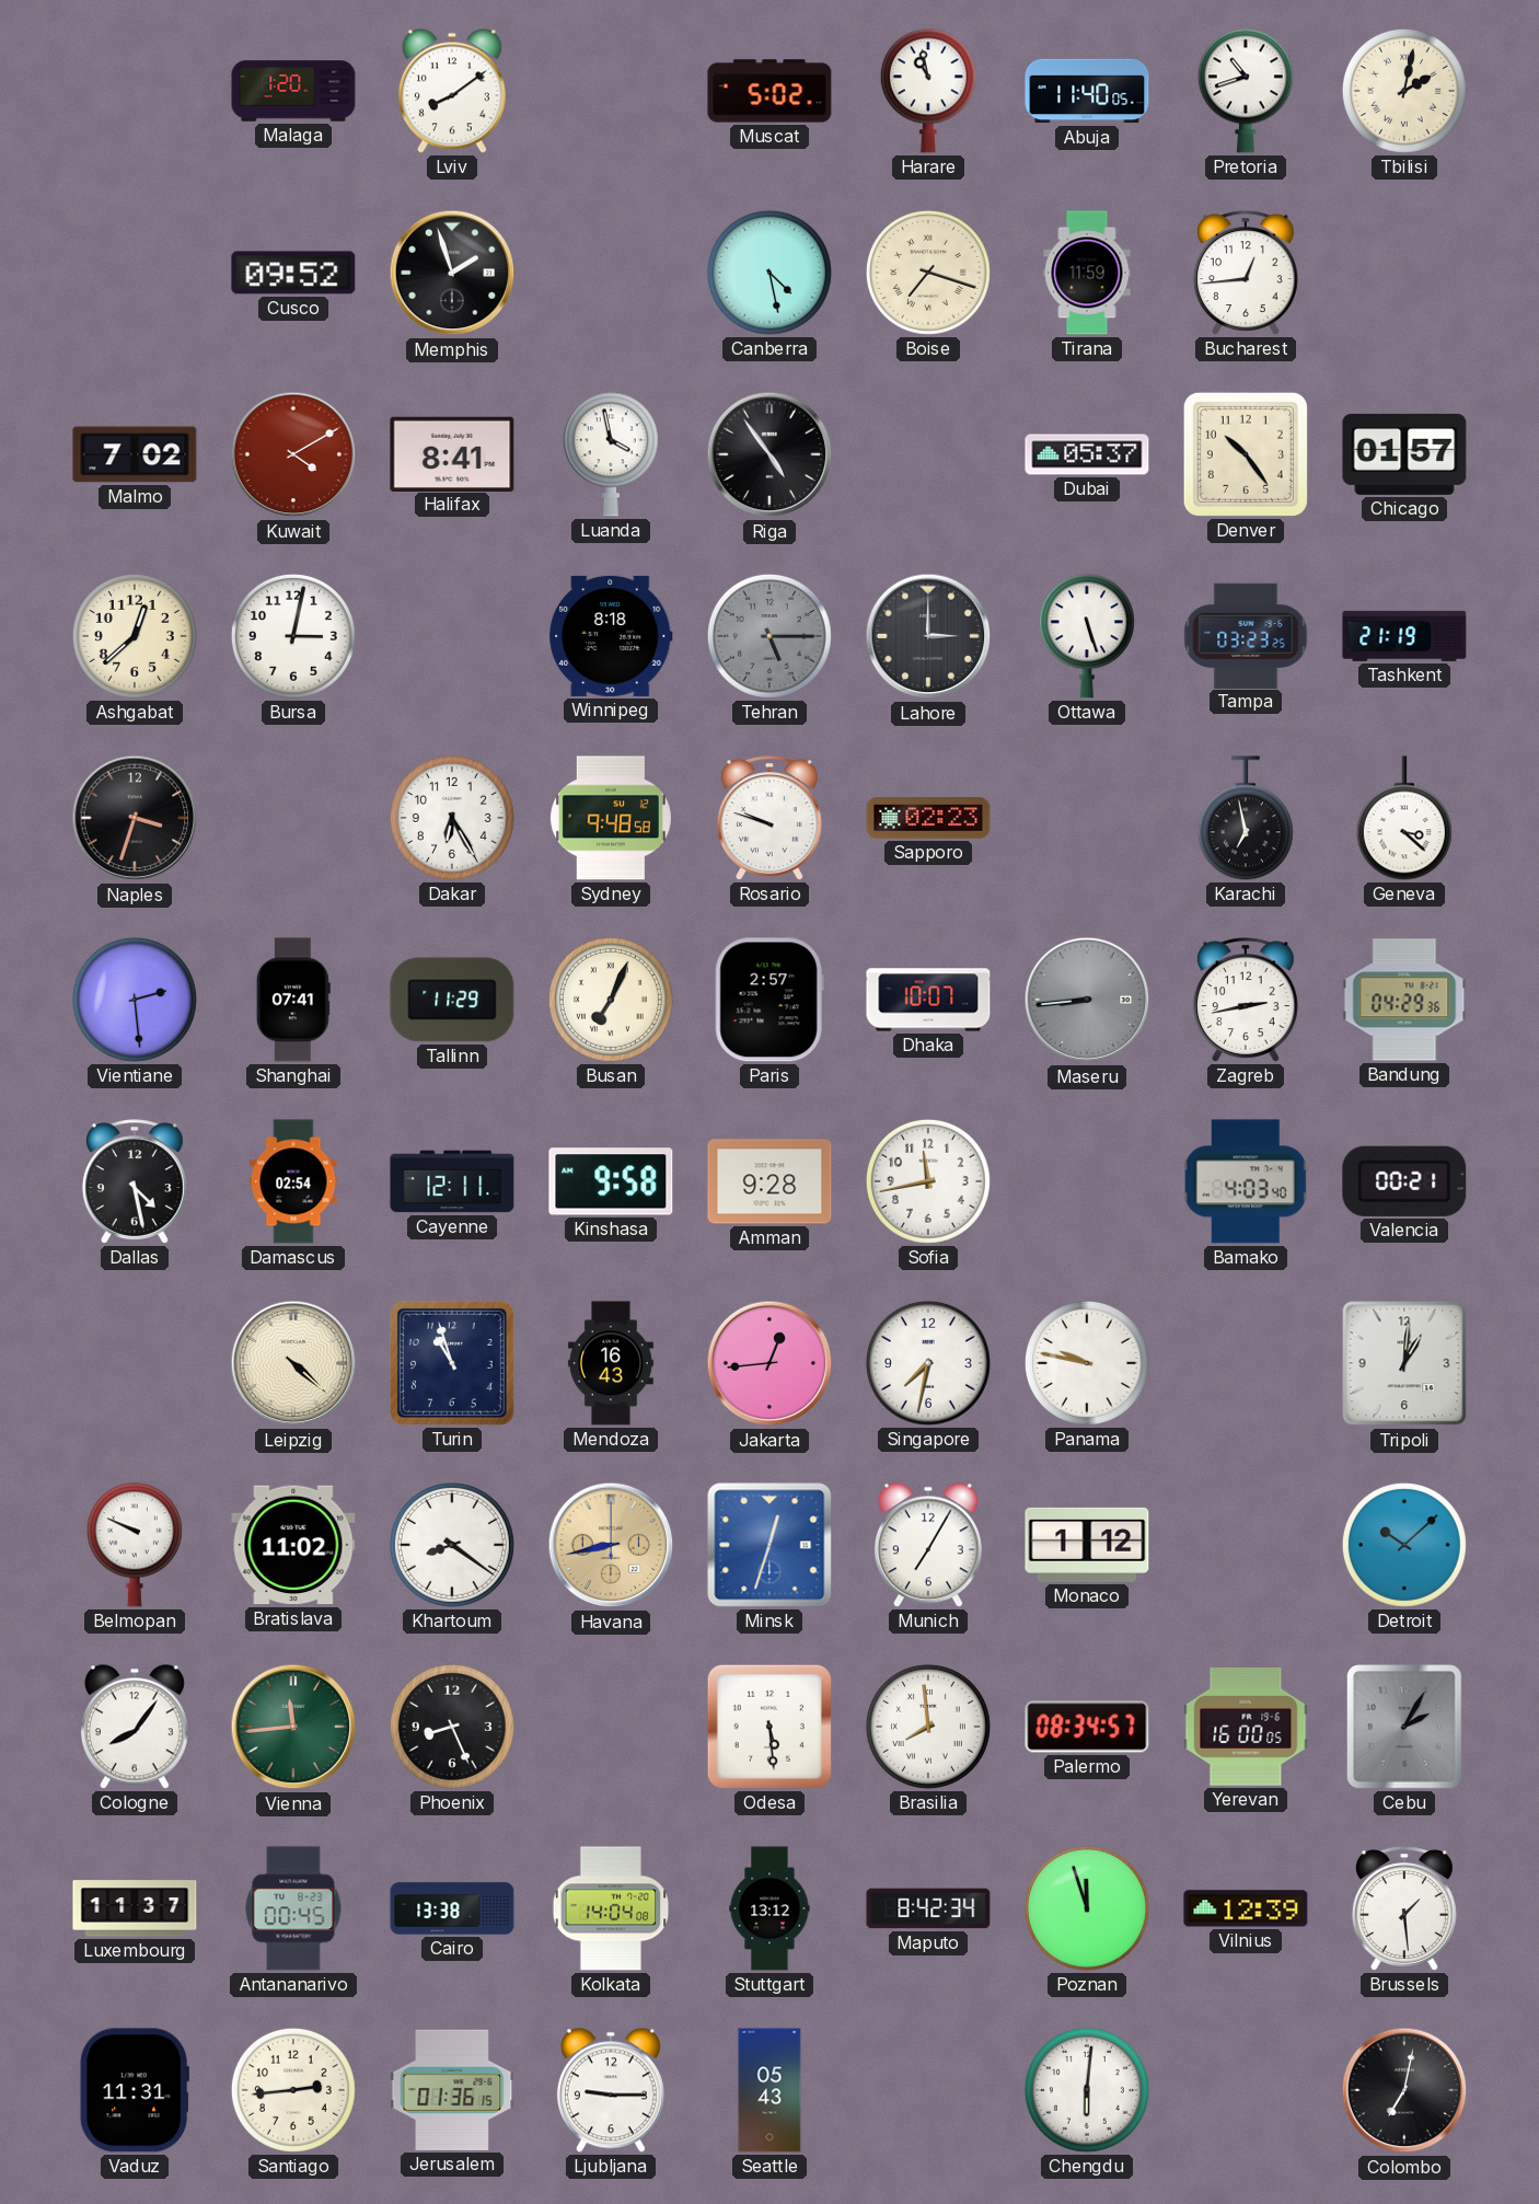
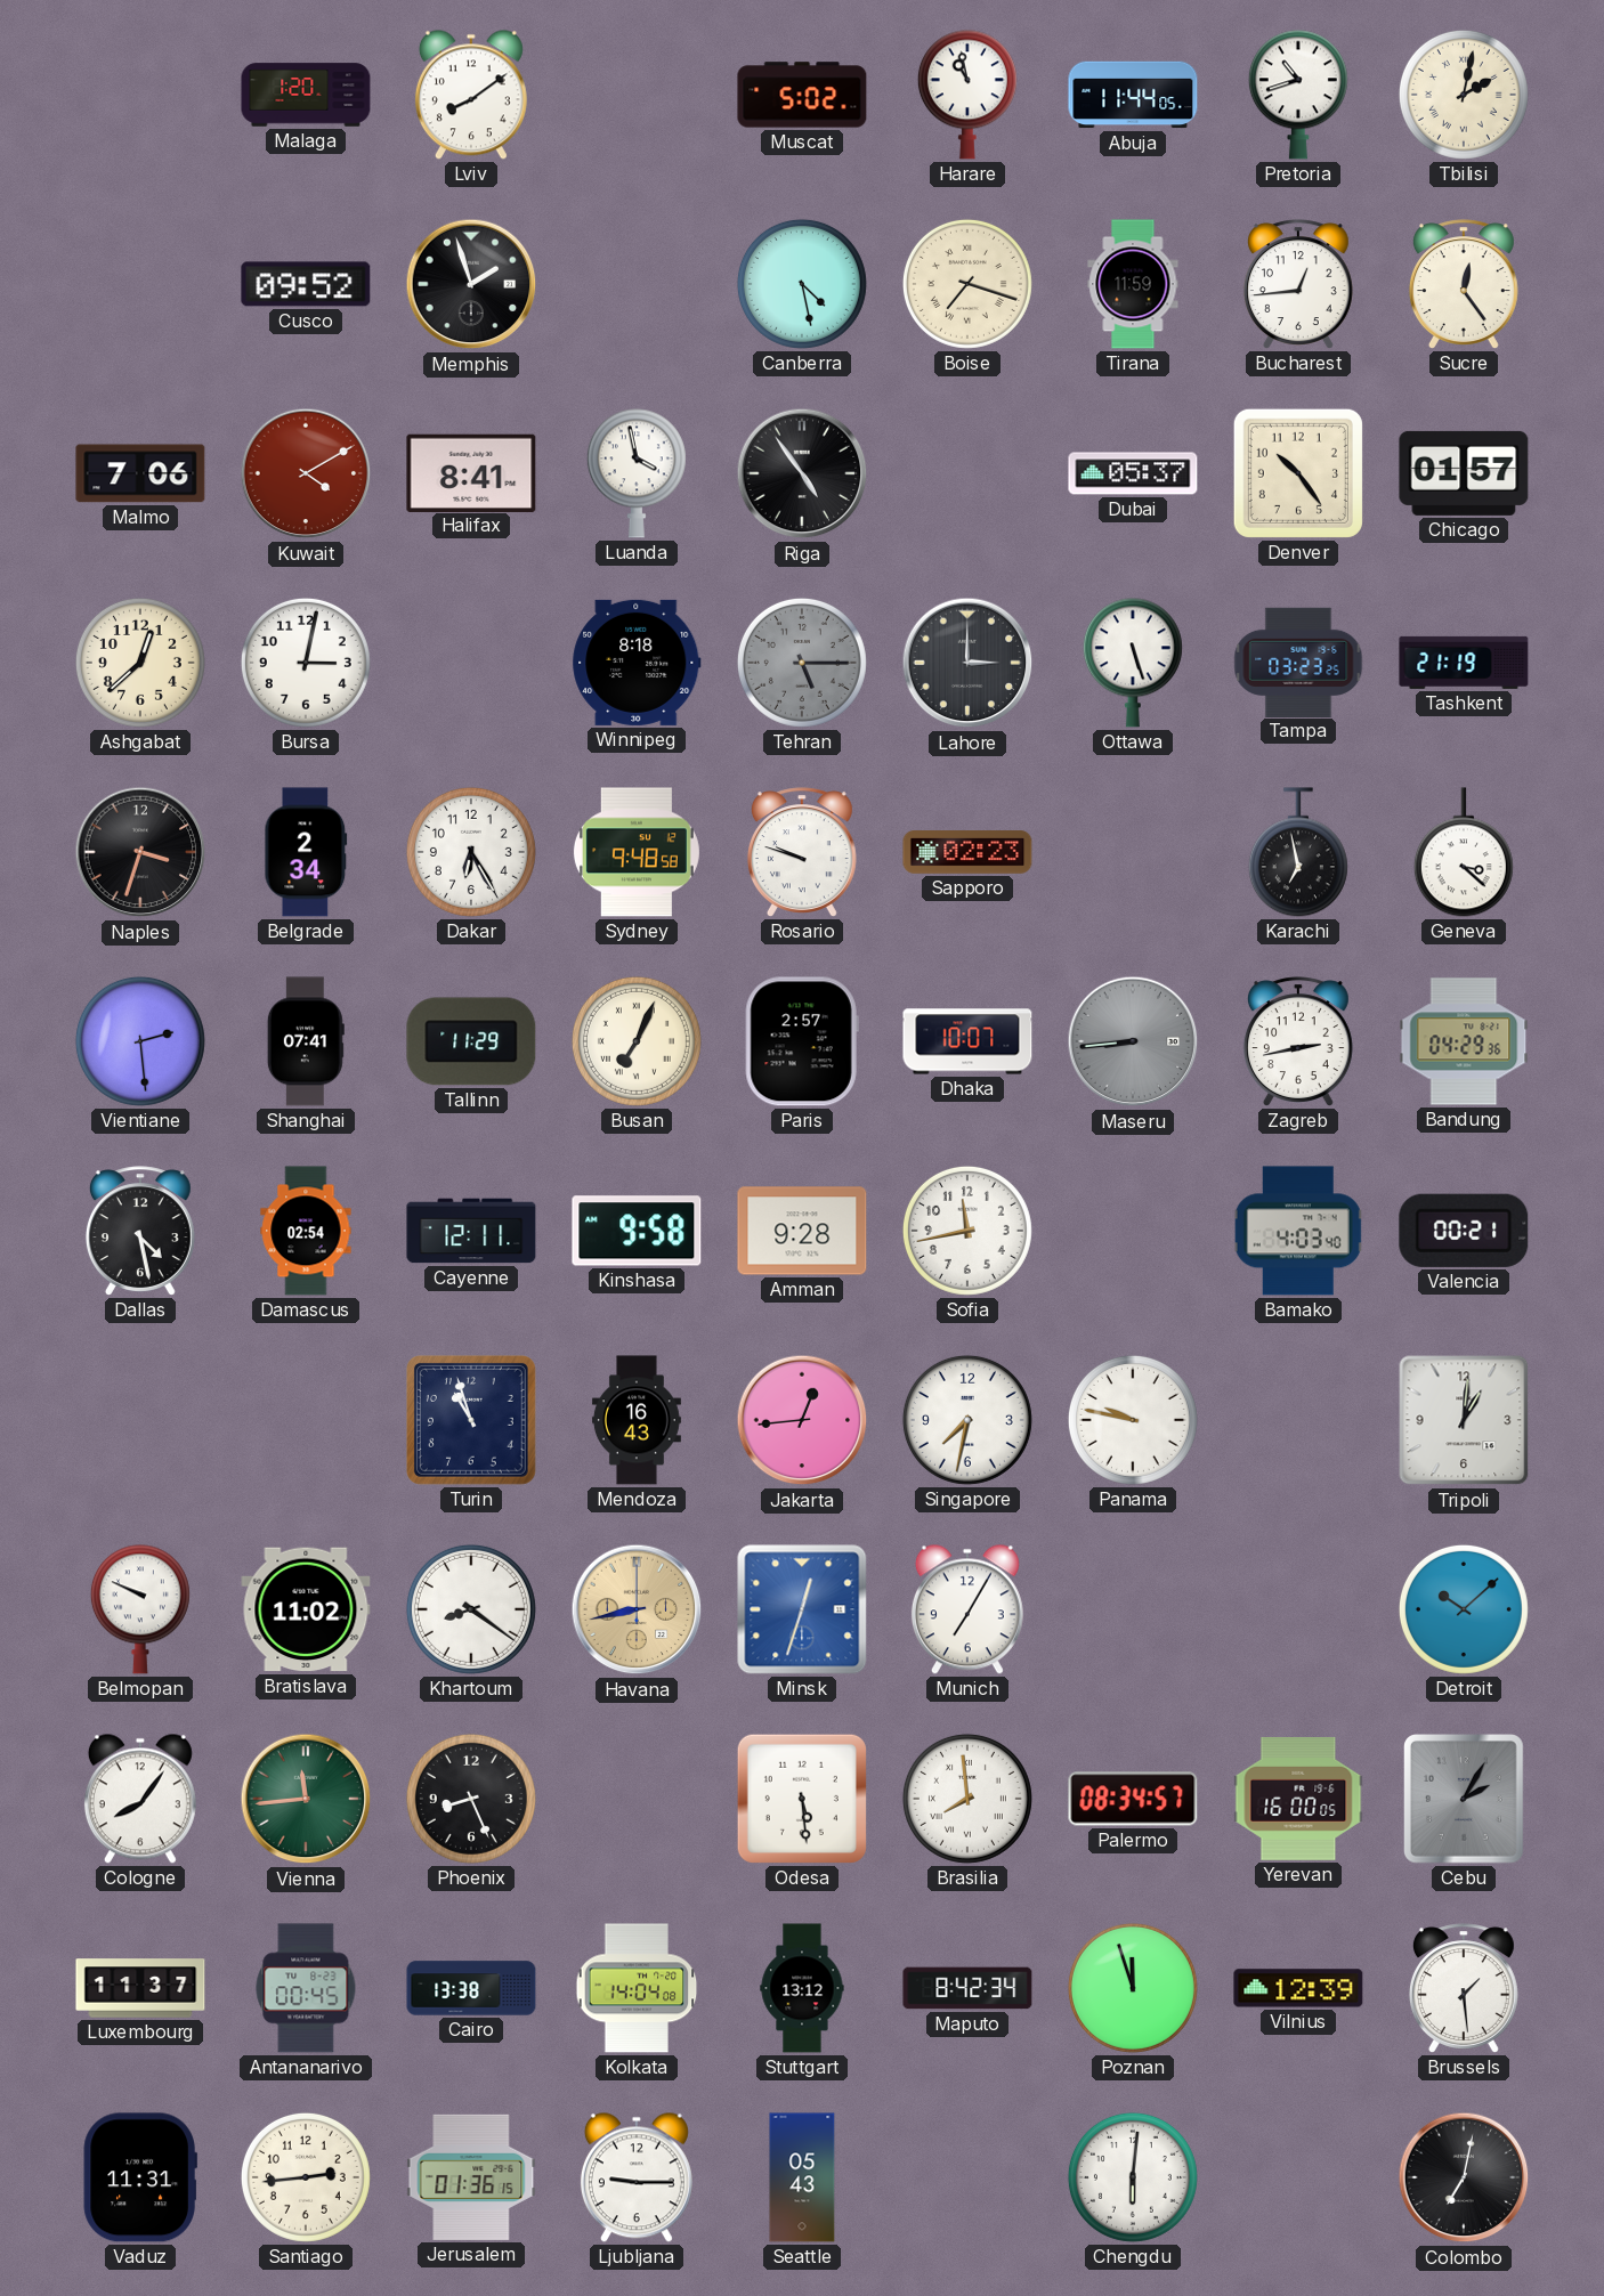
Abuja: 11:40 -> 11:44
Sucre: none -> 12:24
Malmo: 7:02 -> 7:06
Belgrade: none -> 2:34
Leipzig: 4:22 -> none
Monaco: 1:12 -> none
